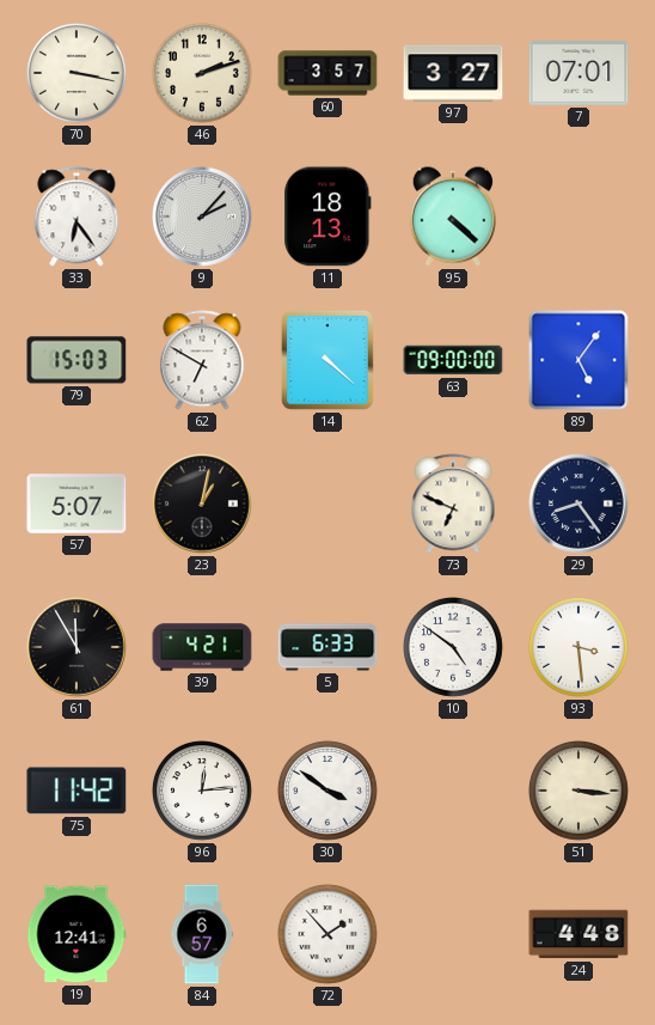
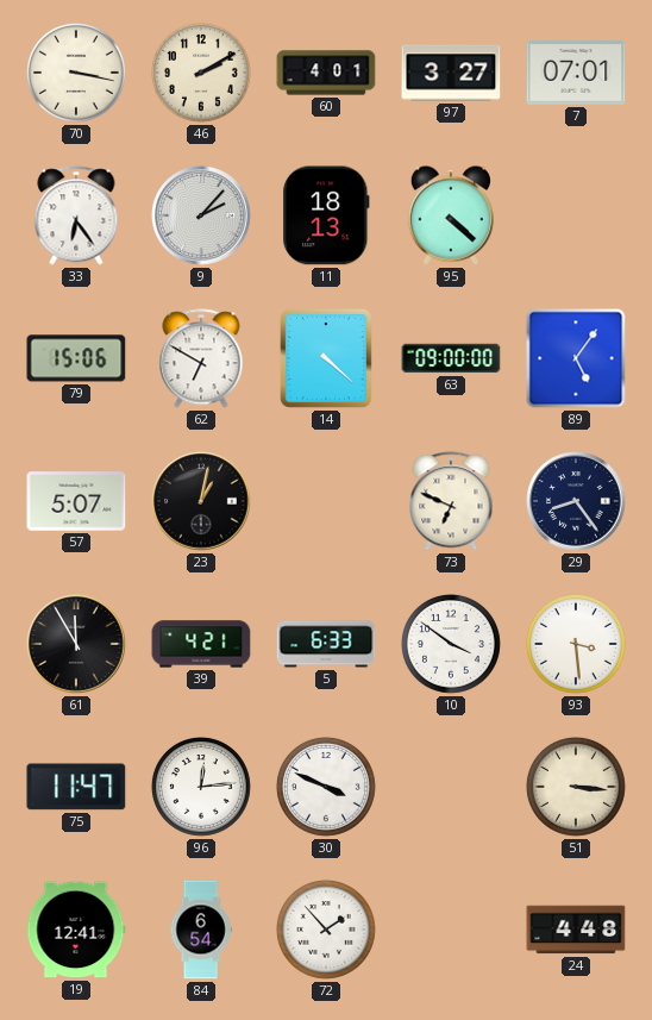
46: 2:12 -> 2:10
60: 3:57 -> 4:01
79: 15:03 -> 15:06
10: 4:51 -> 3:51
75: 11:42 -> 11:47
30: 3:51 -> 3:49
84: 6:57 -> 6:54
